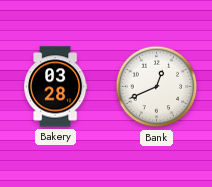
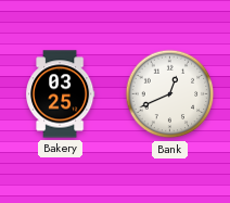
Bakery: 03:28 -> 03:25
